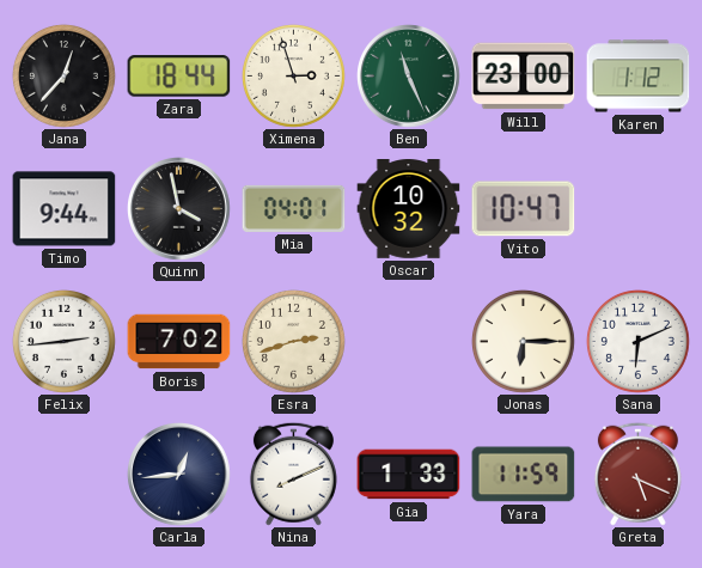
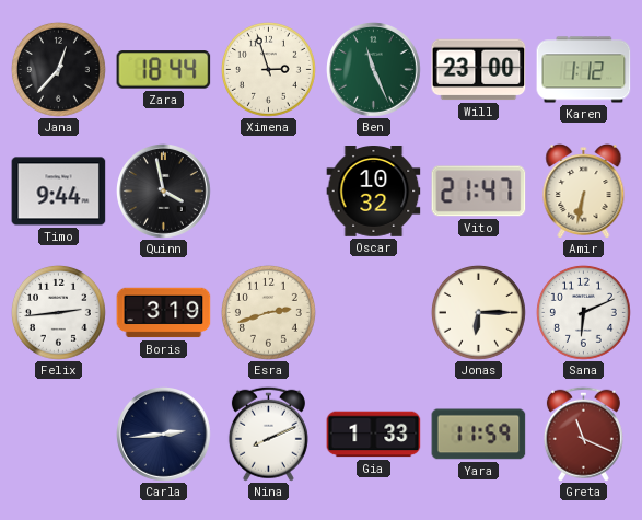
Mia: 04:01 -> none
Vito: 10:47 -> 21:47
Amir: none -> 6:32
Boris: 7:02 -> 3:19
Carla: 12:44 -> 2:44
Greta: 5:19 -> 11:19
